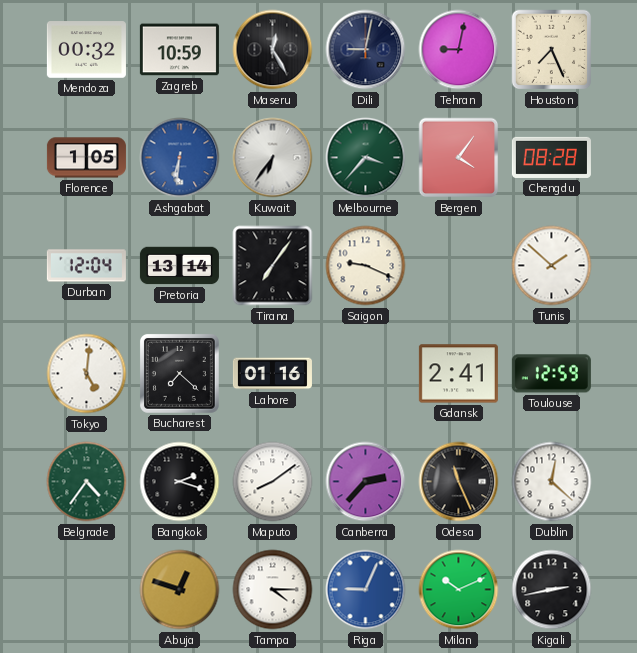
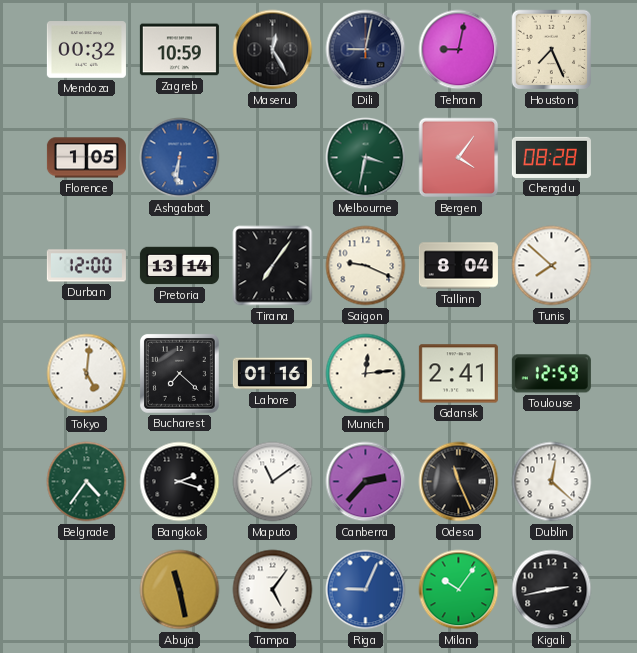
Kuwait: 6:36 -> none
Melbourne: 3:37 -> 3:32
Durban: 12:04 -> 12:00
Tallinn: none -> 8:04
Tunis: 1:52 -> 7:52
Munich: none -> 12:14
Maputo: 8:09 -> 11:09
Abuja: 12:48 -> 11:28
Tampa: 4:15 -> 5:06
Milan: 10:11 -> 10:06
